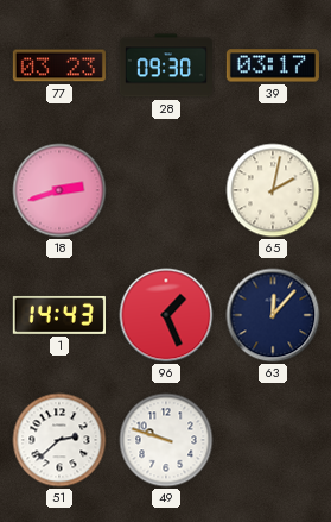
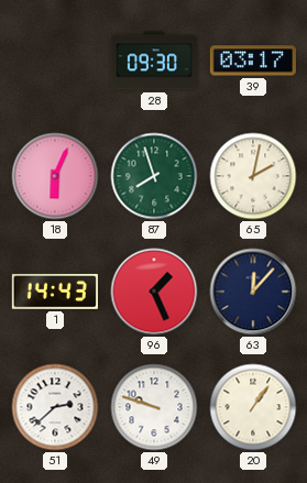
77: 03:23 -> none
18: 2:42 -> 6:04
87: none -> 7:57
20: none -> 1:06
